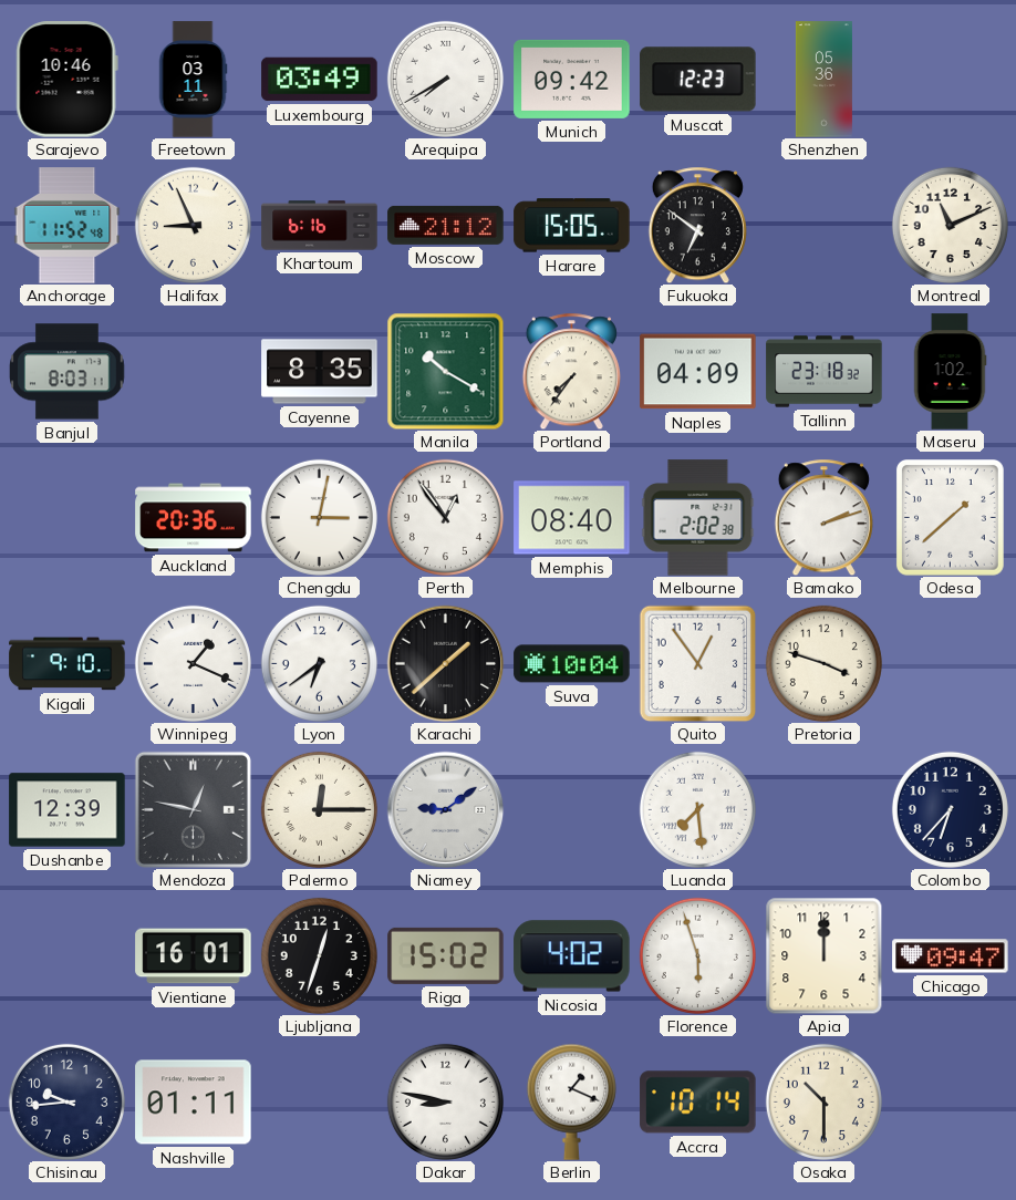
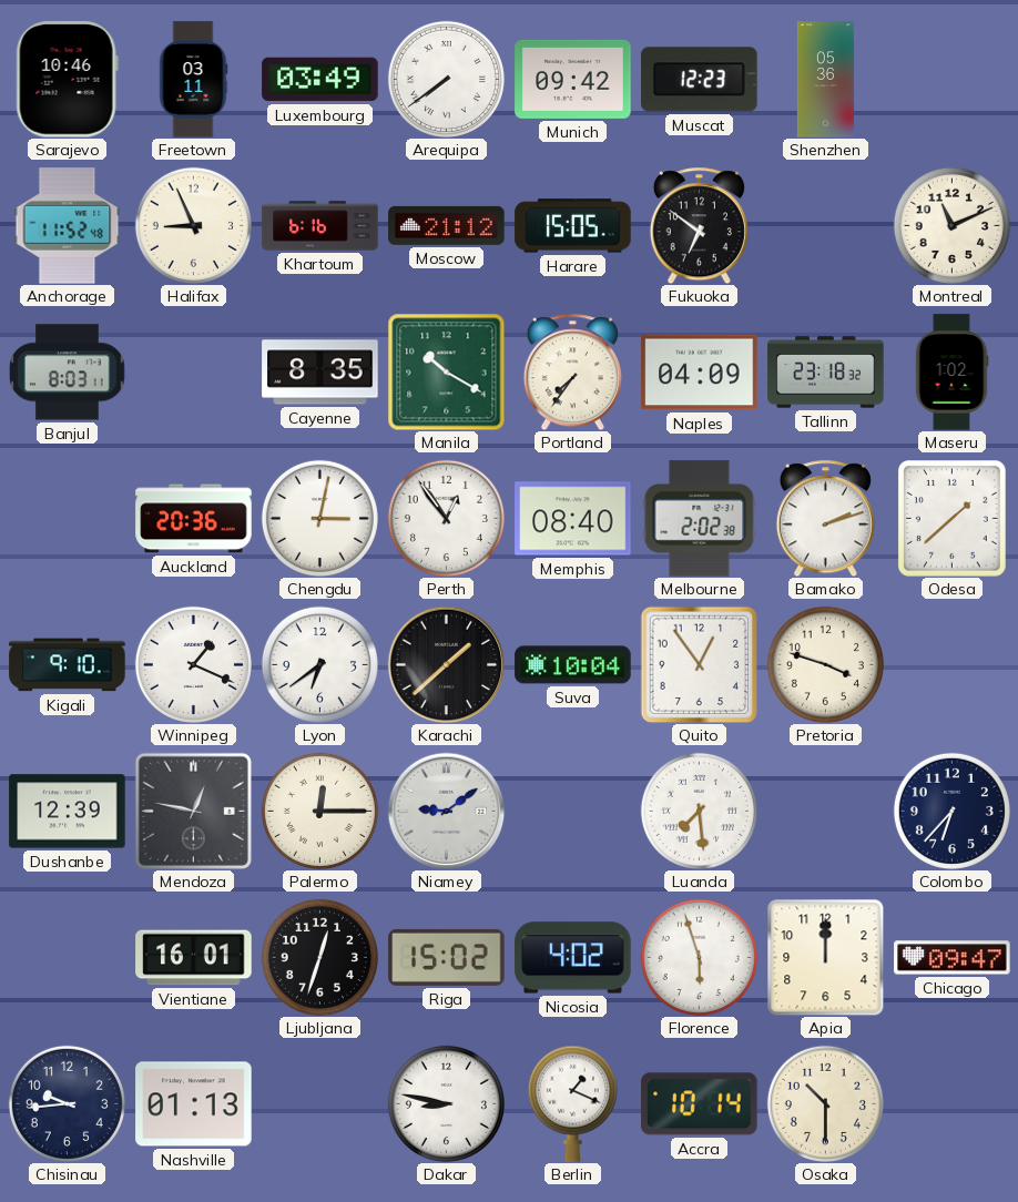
Arequipa: 7:40 -> 7:39
Nashville: 01:11 -> 01:13
